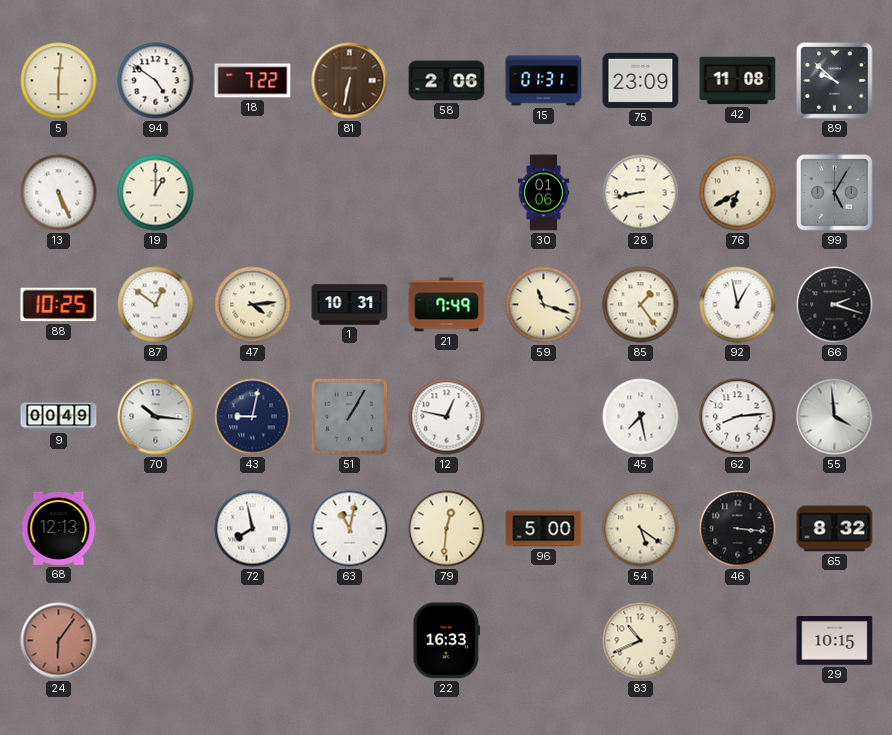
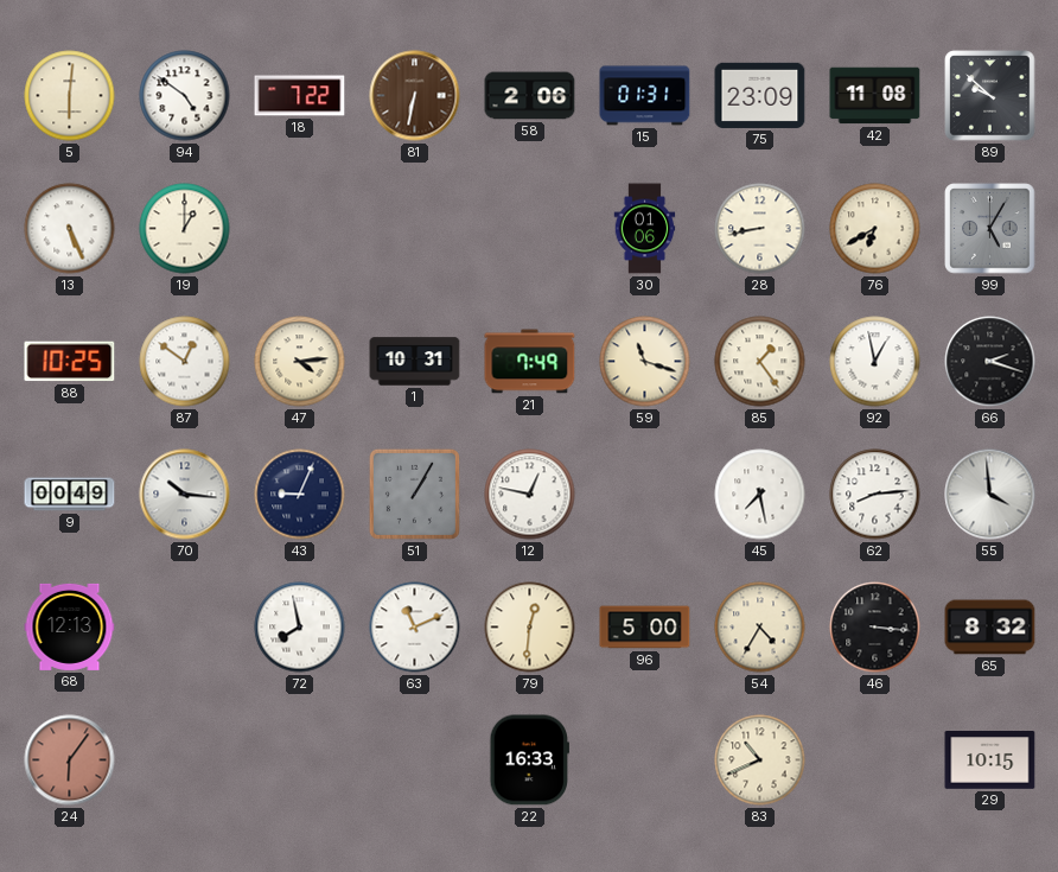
43: 9:02 -> 9:04
63: 11:02 -> 11:11
54: 5:21 -> 4:35
